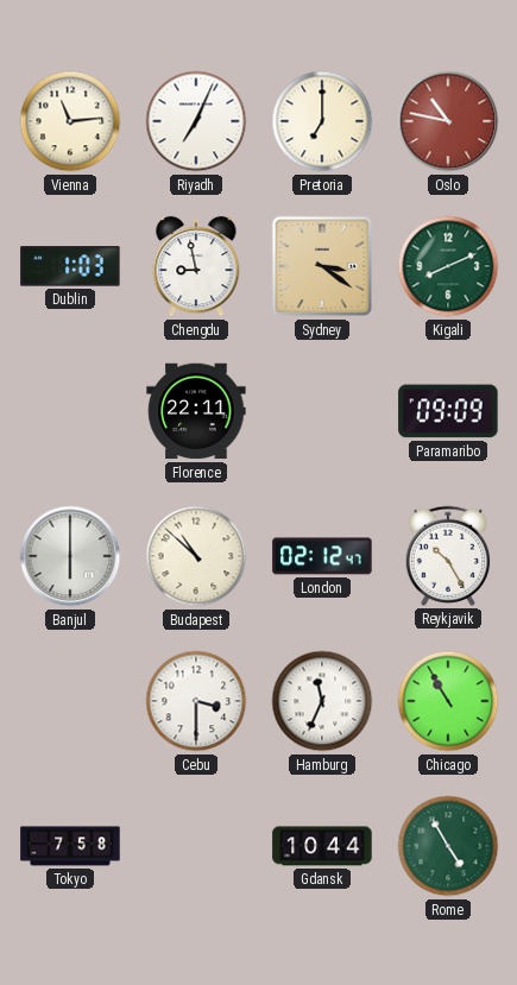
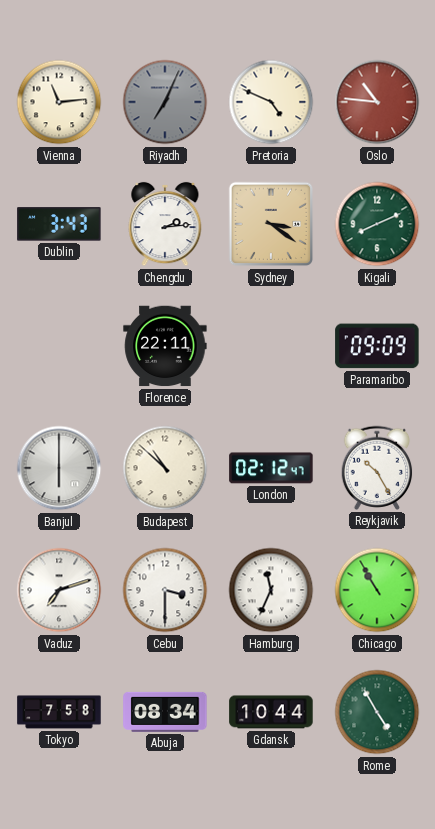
Riyadh dial: white -> grey
Pretoria: 7:00 -> 4:49
Oslo: 10:47 -> 10:46
Dublin: 1:03 -> 3:43
Chengdu: 8:58 -> 2:14
Vaduz: none -> 7:12
Abuja: none -> 08:34
